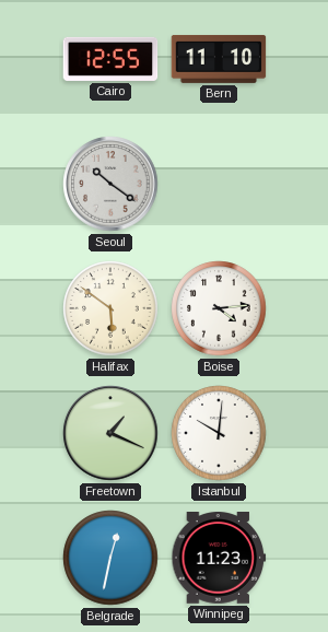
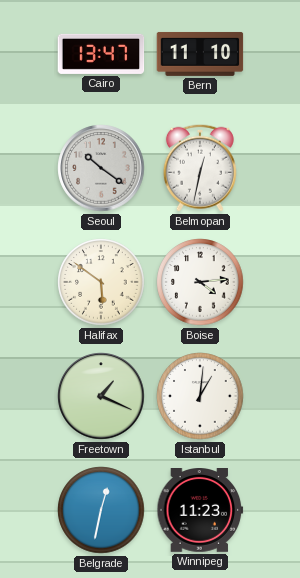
Cairo: 12:55 -> 13:47
Belmopan: none -> 12:32
Istanbul: 10:01 -> 1:01
